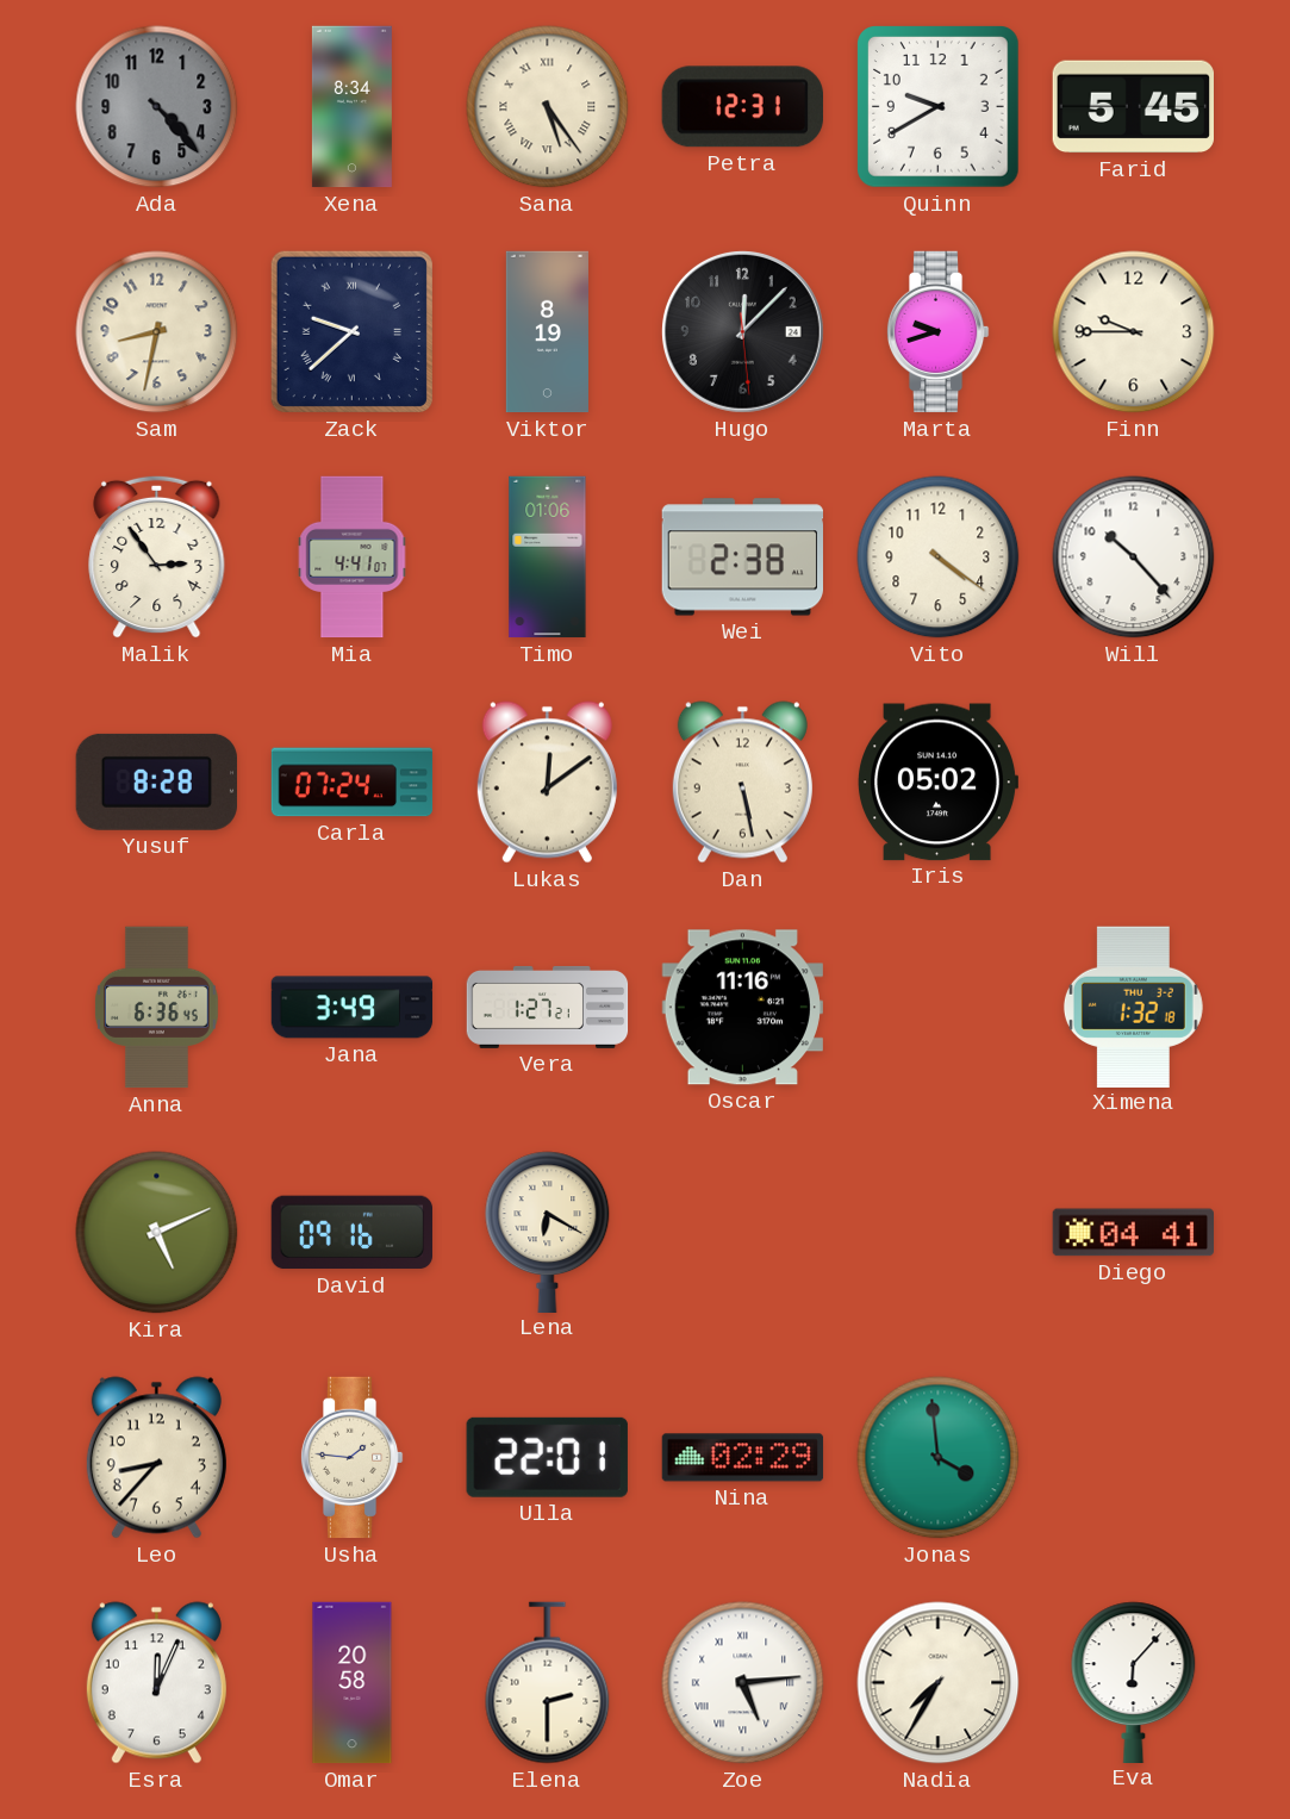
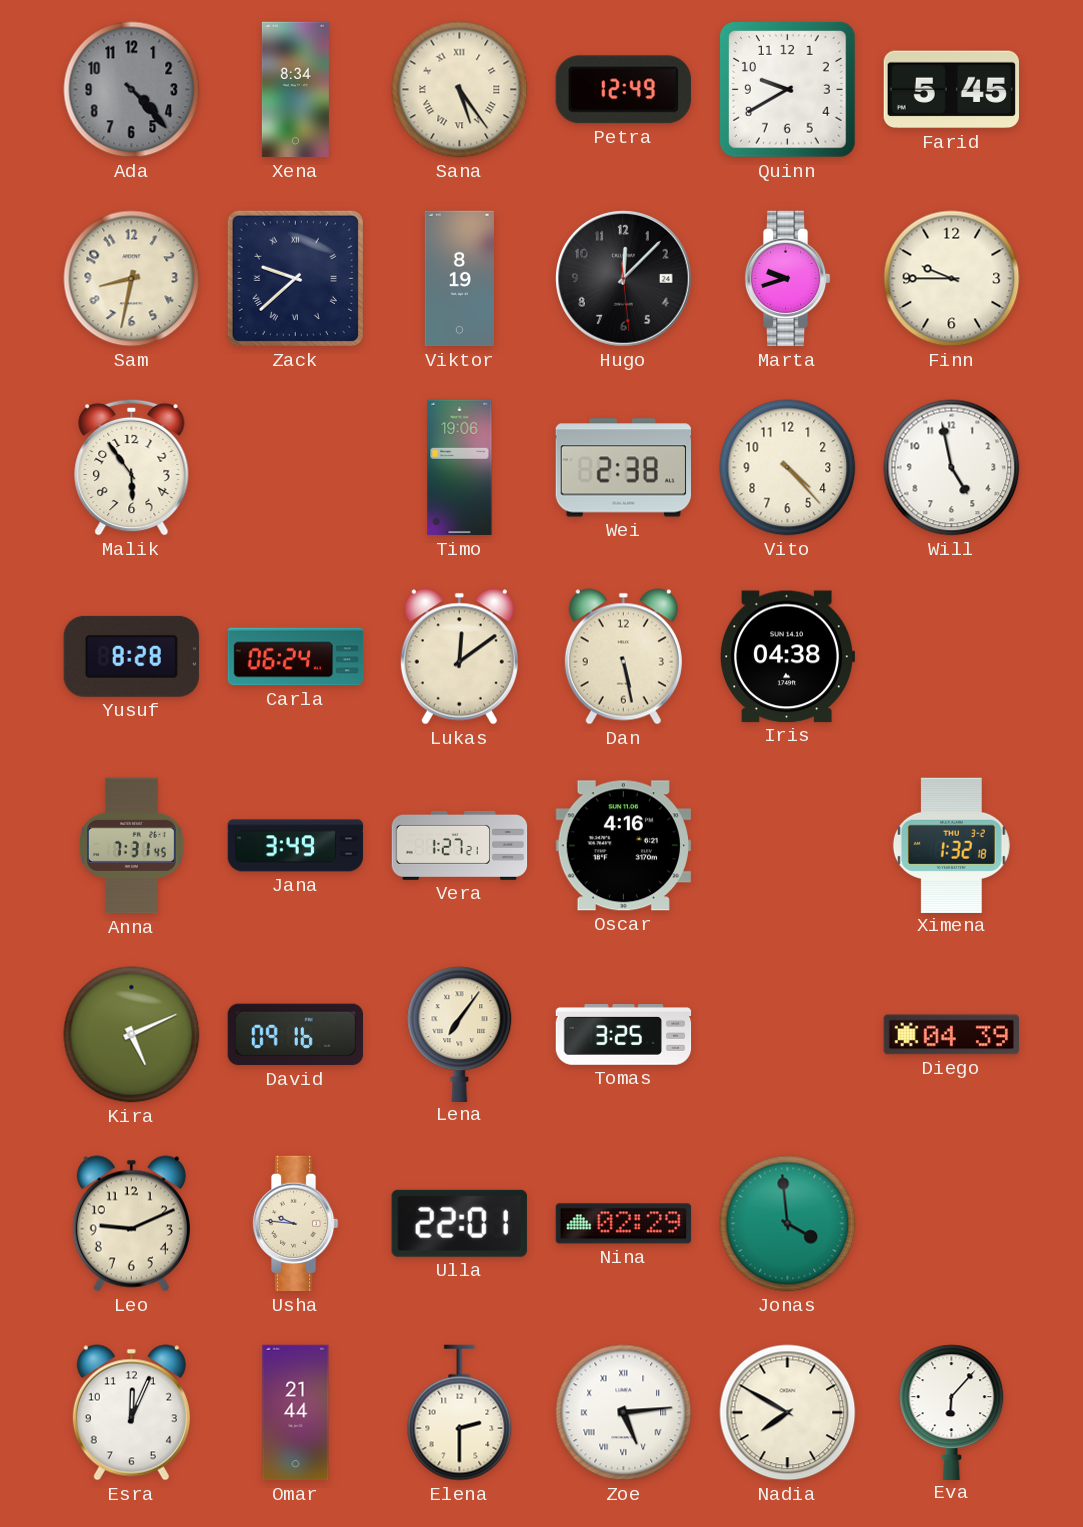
Petra: 12:31 -> 12:49
Malik: 2:54 -> 5:54
Mia: 4:41 -> none
Timo: 01:06 -> 19:06
Vito: 4:21 -> 4:23
Will: 10:23 -> 4:58
Carla: 07:24 -> 06:24
Iris: 05:02 -> 04:38
Anna: 6:36 -> 7:31
Oscar: 11:16 -> 4:16
Lena: 6:20 -> 7:06
Tomas: none -> 3:25
Diego: 04:41 -> 04:39
Leo: 8:37 -> 9:11
Usha: 1:46 -> 9:46
Omar: 20:58 -> 21:44
Nadia: 7:35 -> 7:50
